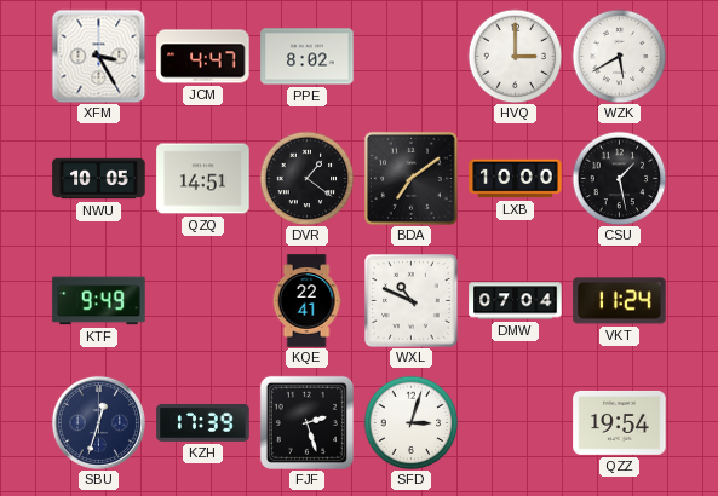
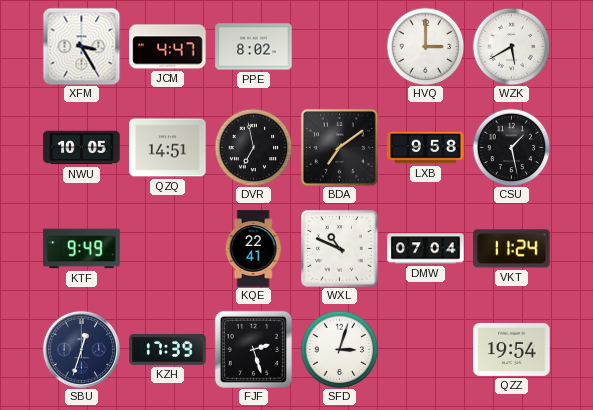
DVR: 1:21 -> 6:58
LXB: 10:00 -> 9:58
